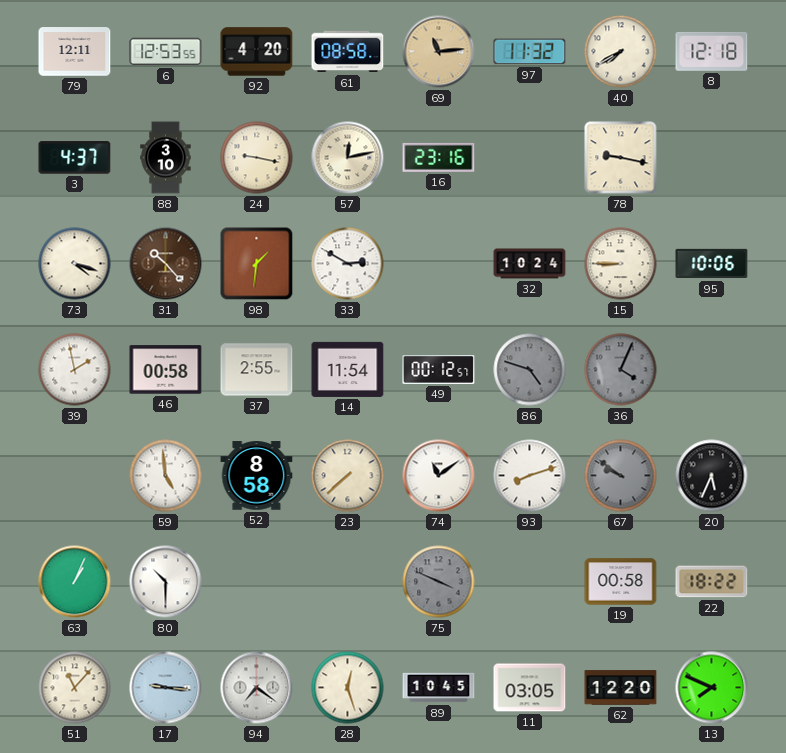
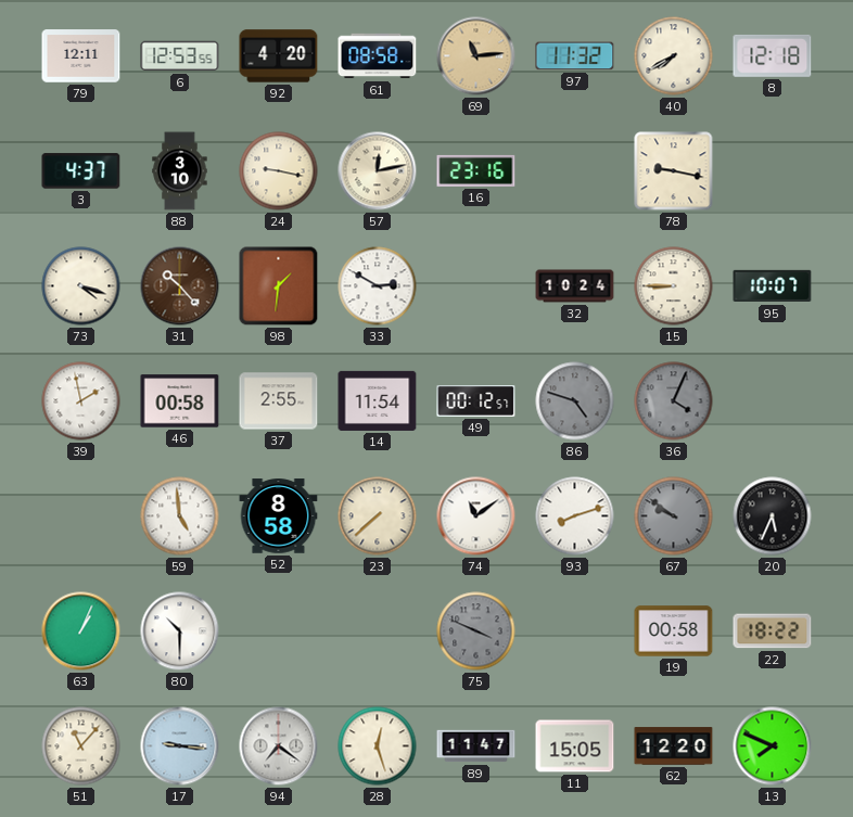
95: 10:06 -> 10:07
89: 10:45 -> 11:47
11: 03:05 -> 15:05
